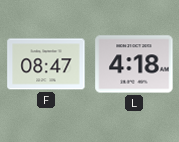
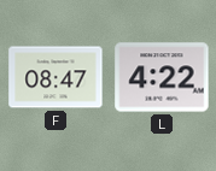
L: 4:18 -> 4:22
